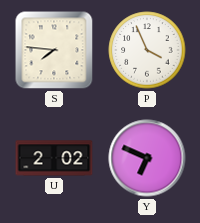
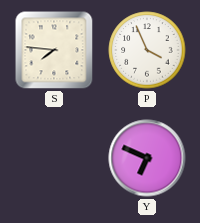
U: 2:02 -> none
